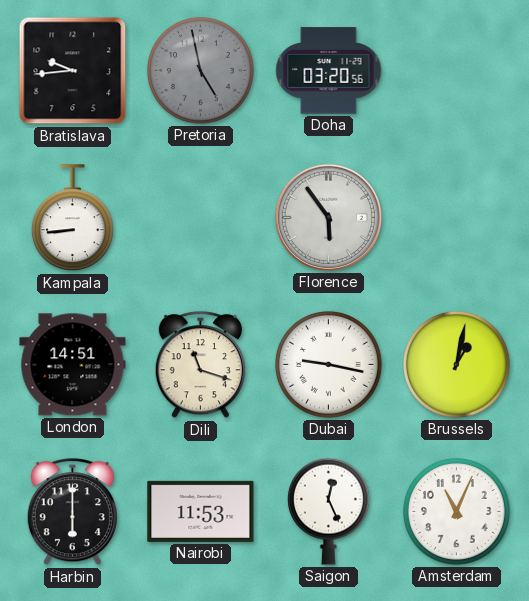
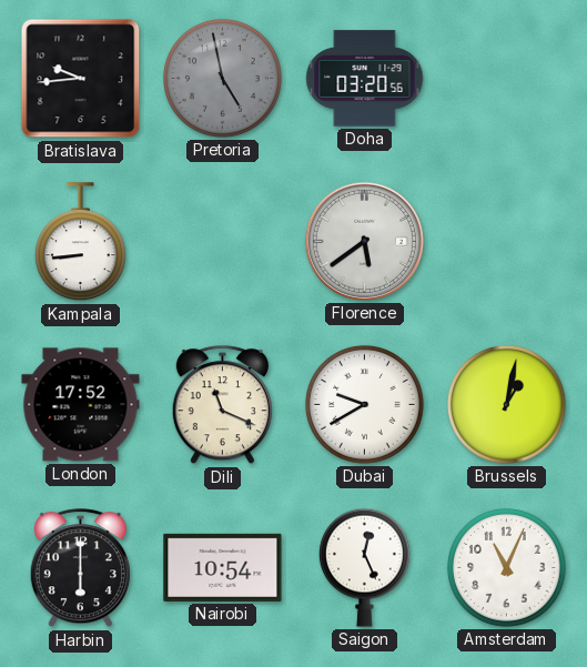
Florence: 5:54 -> 5:39
London: 14:51 -> 17:52
Dili: 11:18 -> 11:19
Dubai: 9:17 -> 9:40
Nairobi: 11:53 -> 10:54
